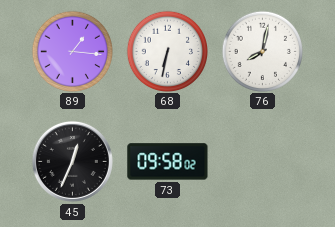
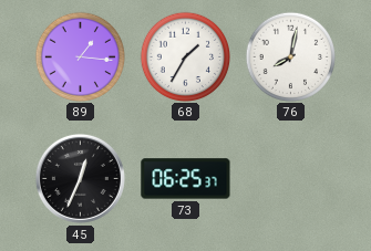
68: 6:32 -> 1:35
73: 09:58 -> 06:25
